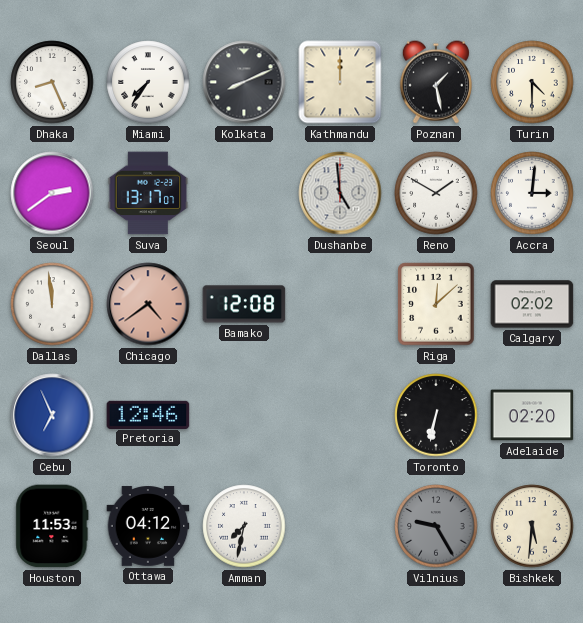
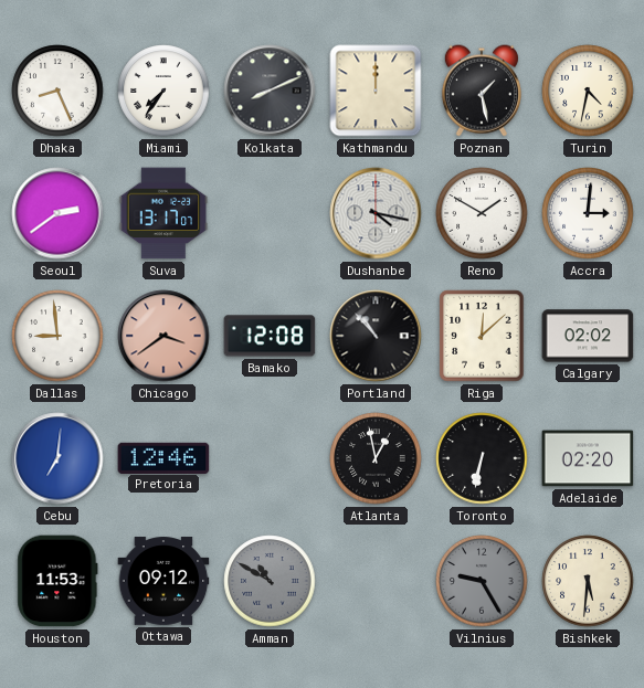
Turin: 4:30 -> 4:32
Dushanbe: 4:59 -> 4:17
Dallas: 11:59 -> 8:59
Chicago: 4:39 -> 3:39
Portland: none -> 10:53
Cebu: 6:56 -> 7:01
Atlanta: none -> 12:58
Ottawa: 04:12 -> 09:12
Amman: 7:32 -> 10:50
Amman dial: white -> grey
